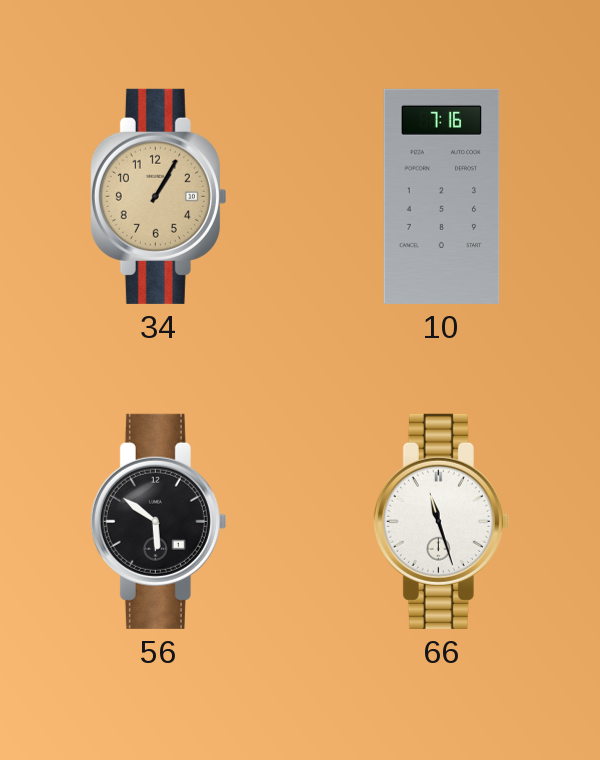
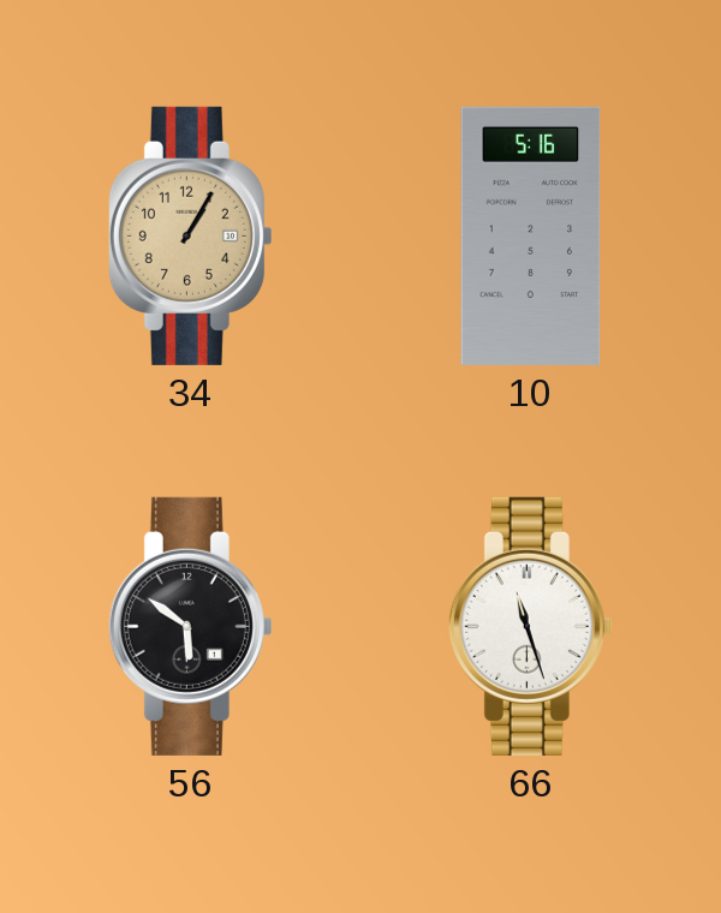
10: 7:16 -> 5:16
